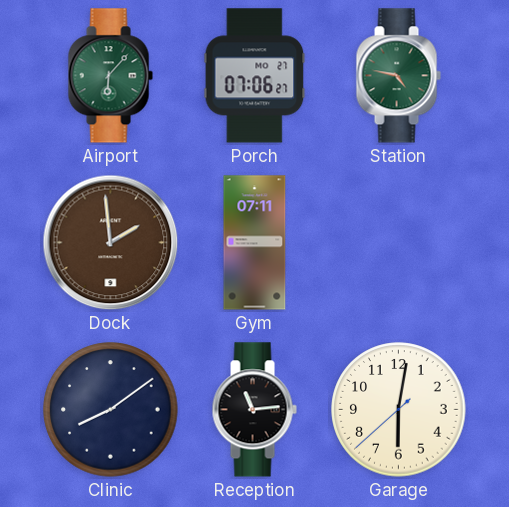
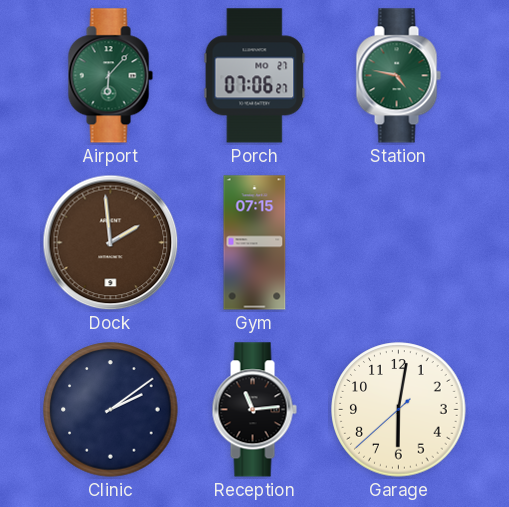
Gym: 07:11 -> 07:15
Clinic: 8:09 -> 2:09
